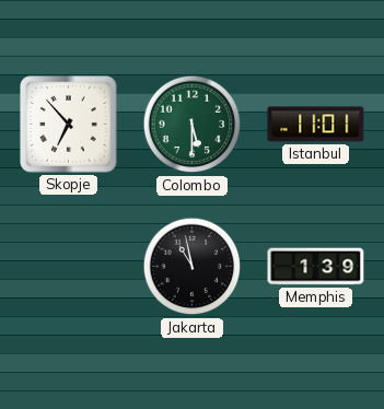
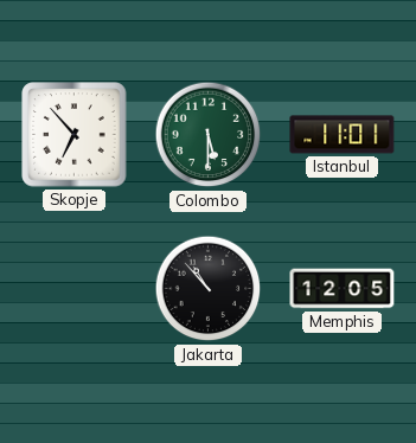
Jakarta: 10:58 -> 10:53
Memphis: 1:39 -> 12:05
